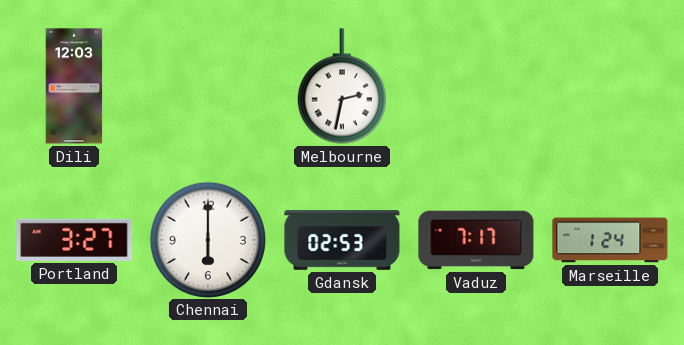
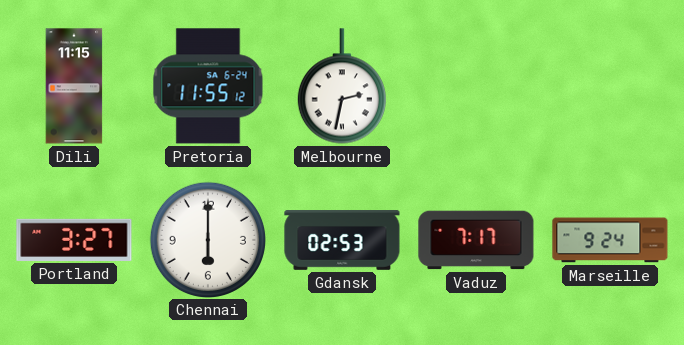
Dili: 12:03 -> 11:15
Pretoria: none -> 11:55
Marseille: 1:24 -> 9:24
